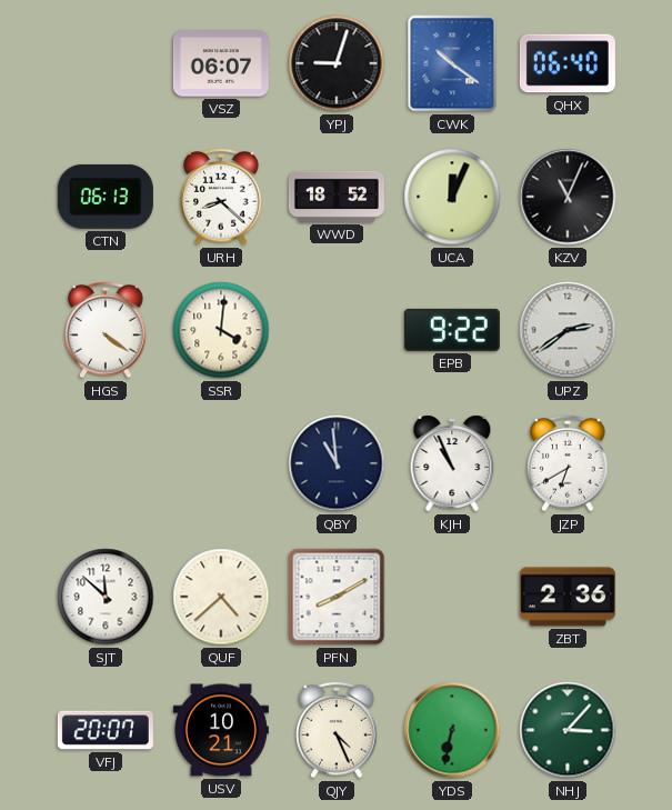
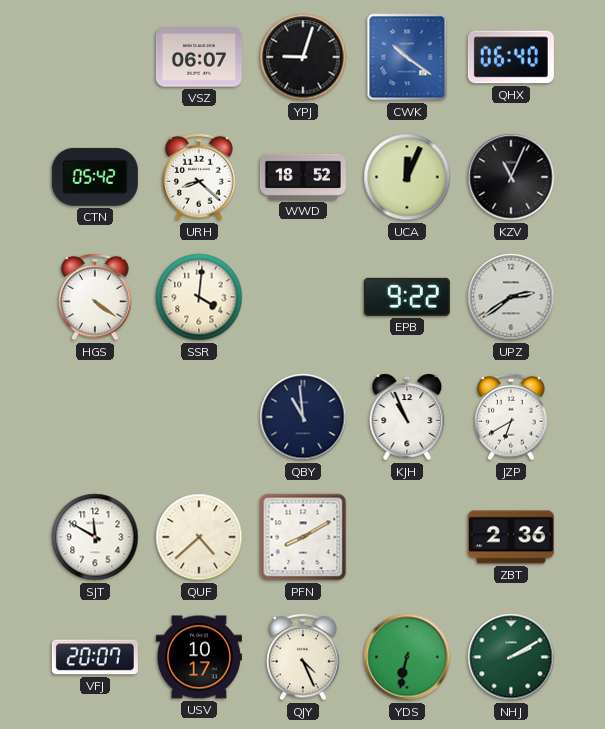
CTN: 06:13 -> 05:42
SJT: 11:52 -> 11:50
USV: 10:21 -> 10:17
NHJ: 3:07 -> 2:10
